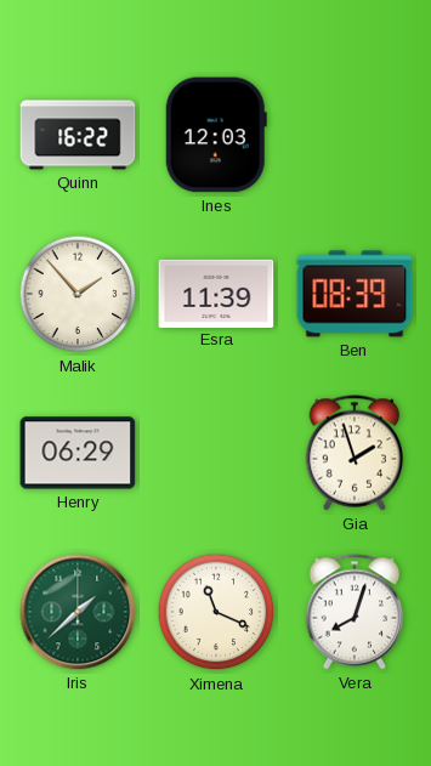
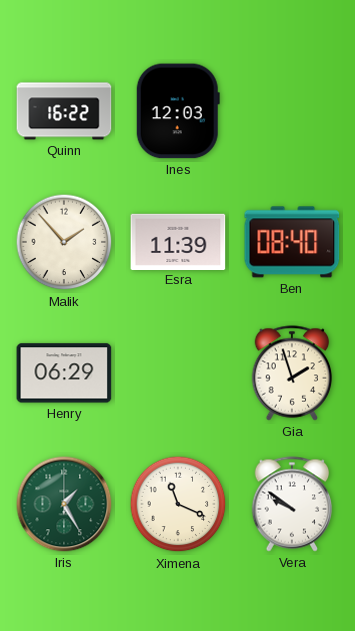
Ben: 08:39 -> 08:40
Iris: 1:38 -> 1:25
Vera: 8:03 -> 9:51
